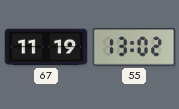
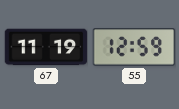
55: 13:02 -> 12:59
